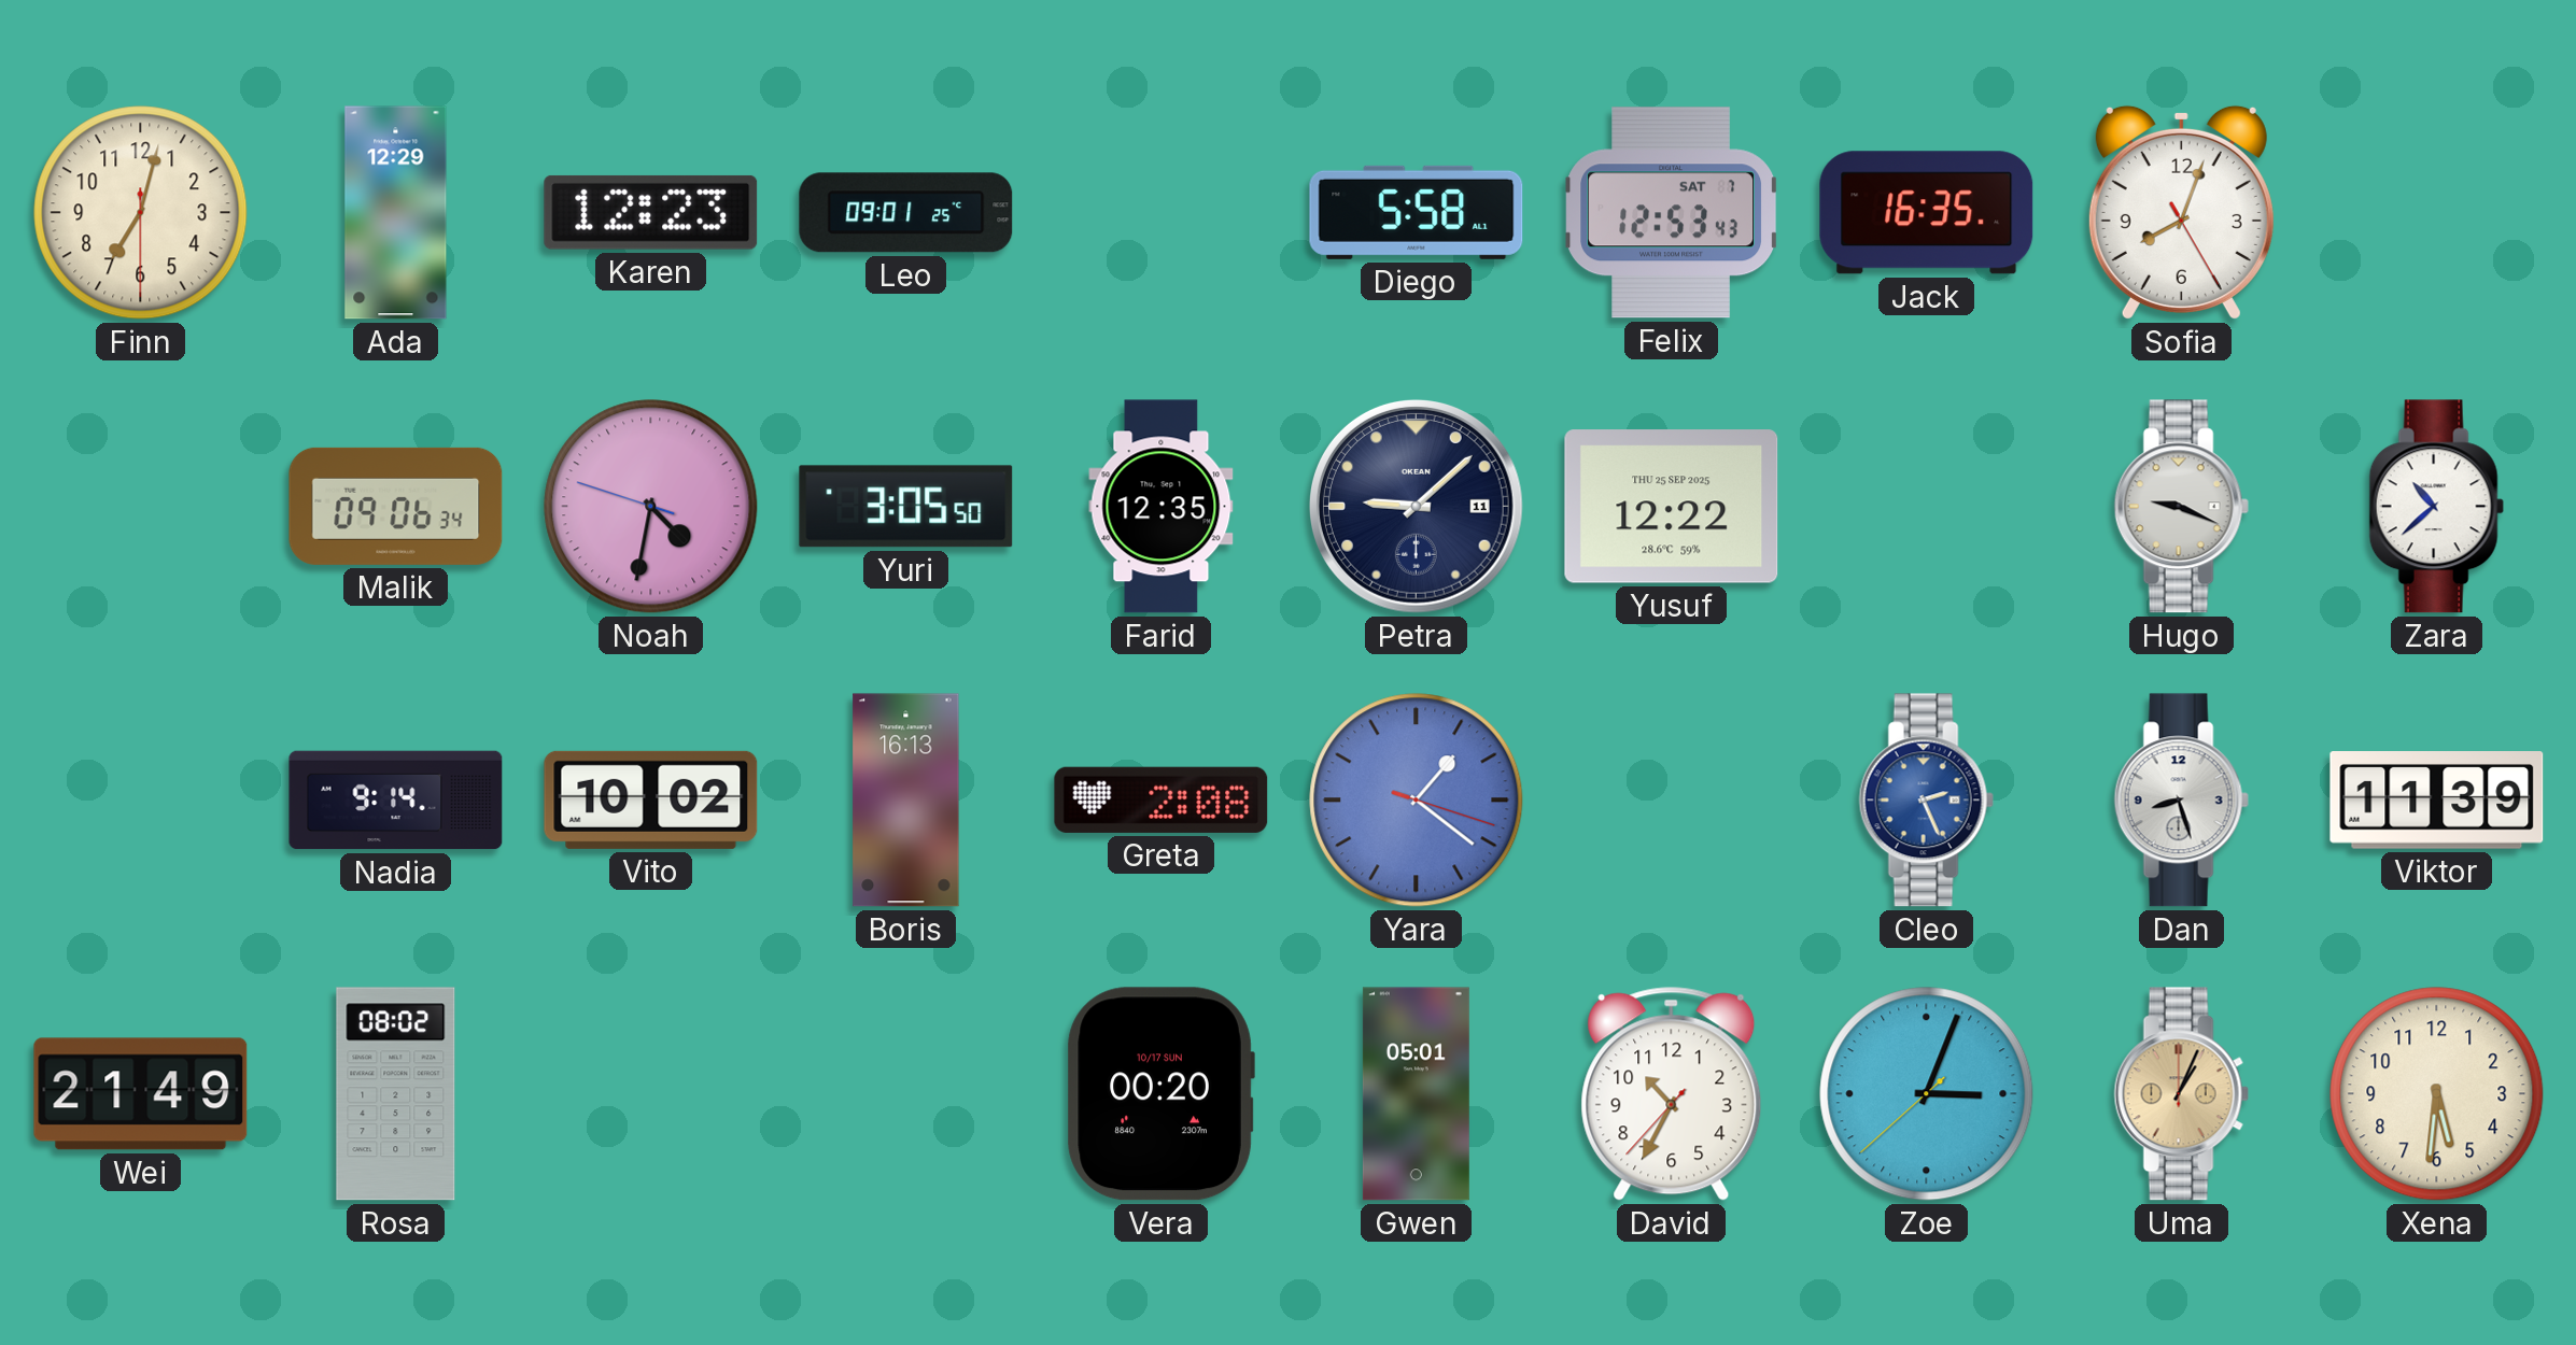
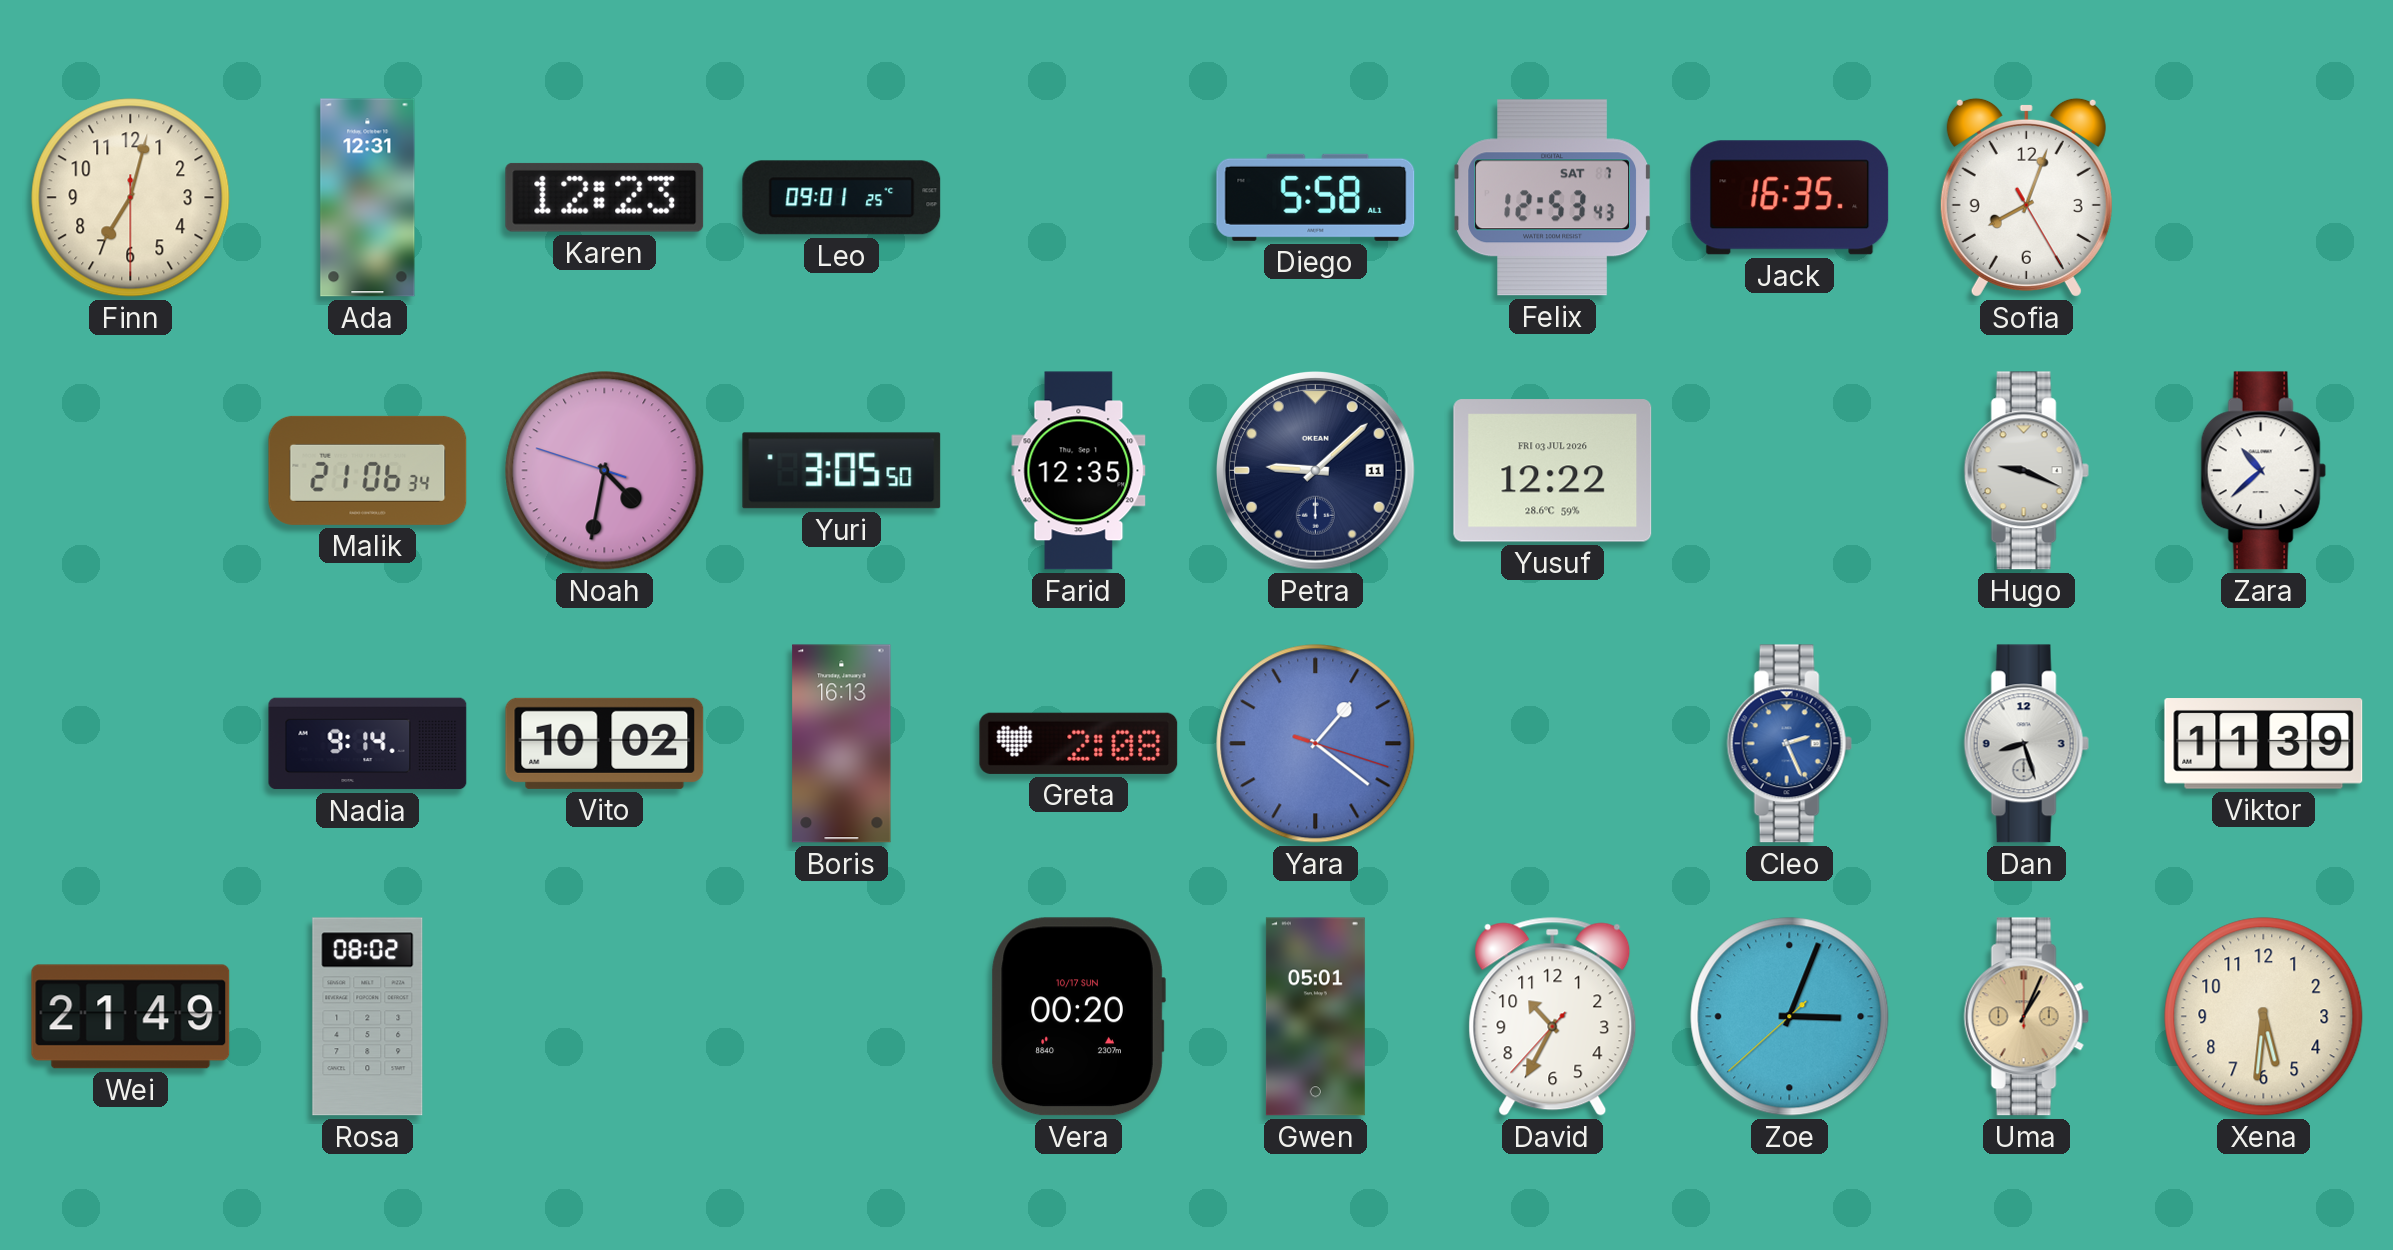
Ada: 12:29 -> 12:31
Malik: 09:06 -> 21:06
Yusuf date: THU 25 SEP 2025 -> FRI 03 JUL 2026
